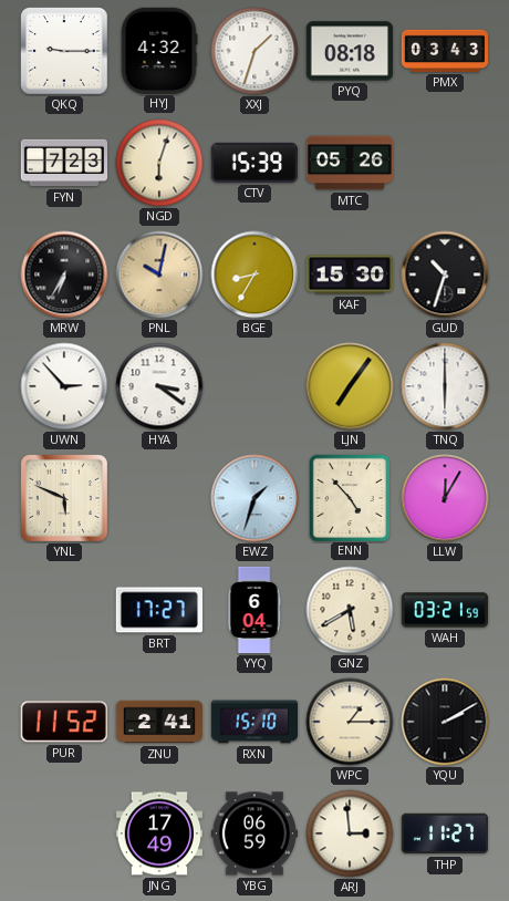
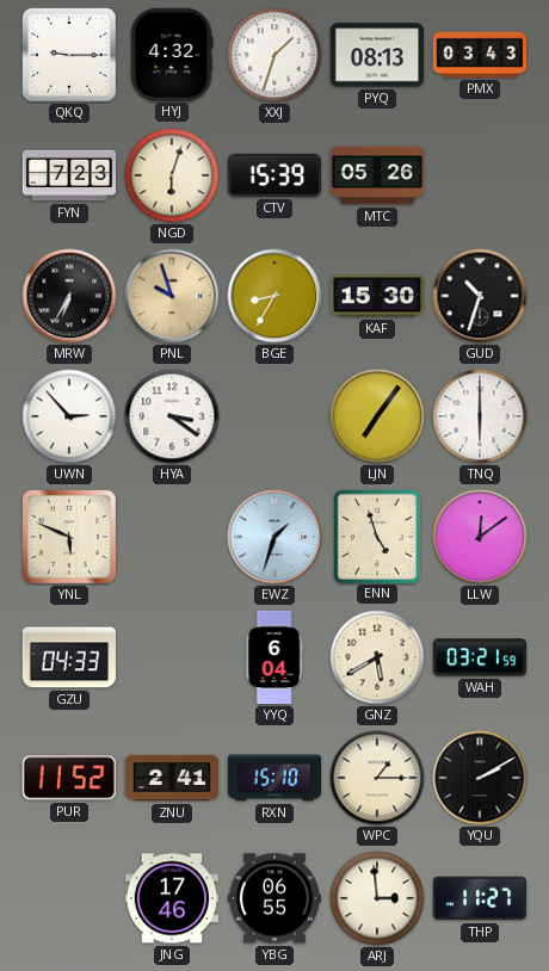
PYQ: 08:18 -> 08:13
PNL: 10:02 -> 9:57
ENN: 4:53 -> 4:57
LLW: 12:05 -> 12:09
GZU: none -> 04:33
BRT: 17:27 -> none
JNG: 17:49 -> 17:46
YBG: 06:59 -> 06:55
